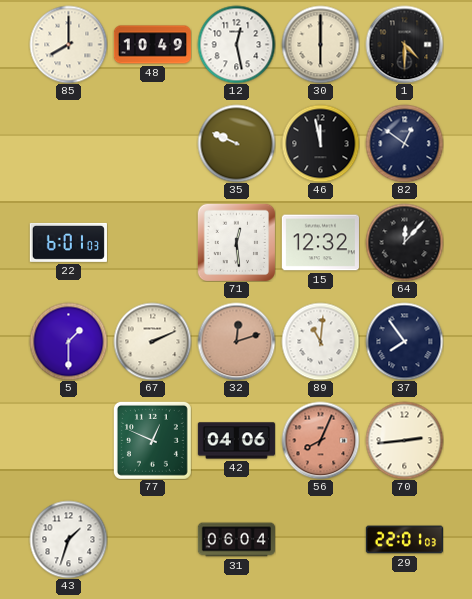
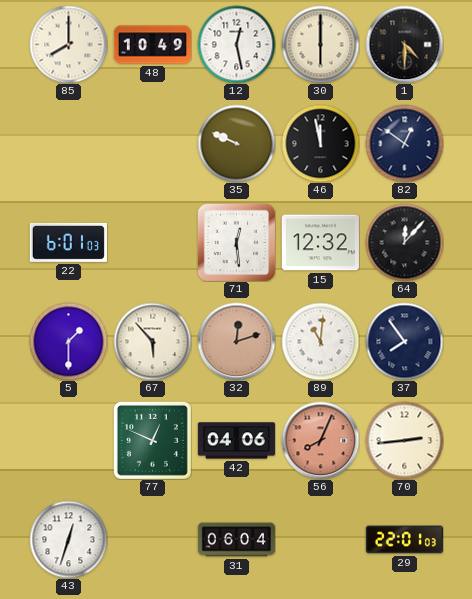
67: 2:11 -> 5:53
43: 1:33 -> 12:33
